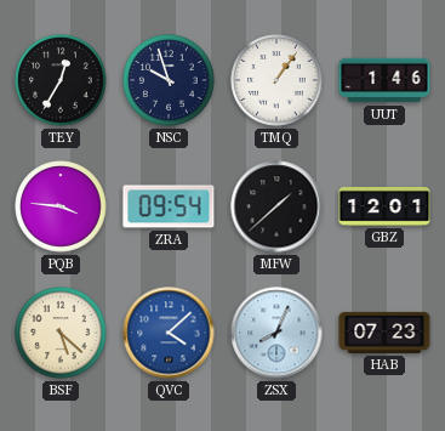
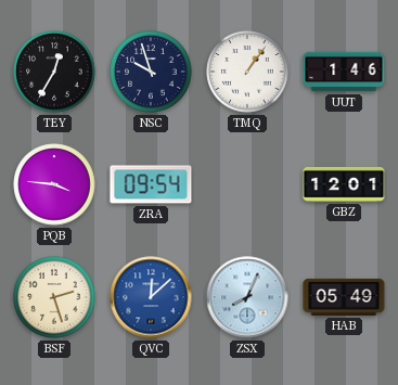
MFW: 1:38 -> none
BSF: 5:22 -> 2:27
QVC: 4:08 -> 12:08
HAB: 07:23 -> 05:49
